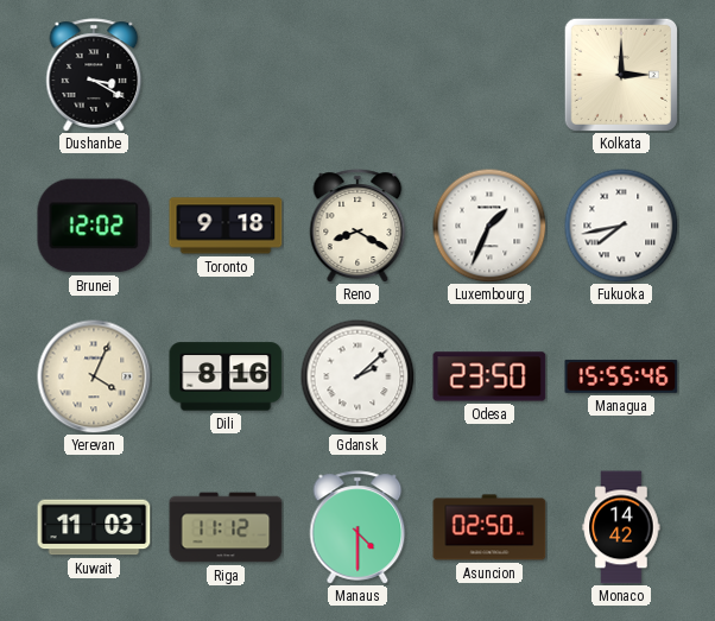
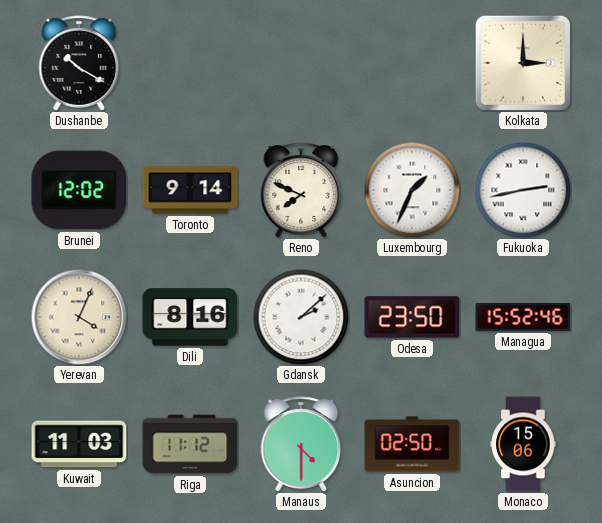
Dushanbe: 3:20 -> 10:20
Toronto: 9:18 -> 9:14
Reno: 8:20 -> 7:49
Fukuoka: 7:43 -> 2:43
Managua: 15:55 -> 15:52
Monaco: 14:42 -> 15:06
